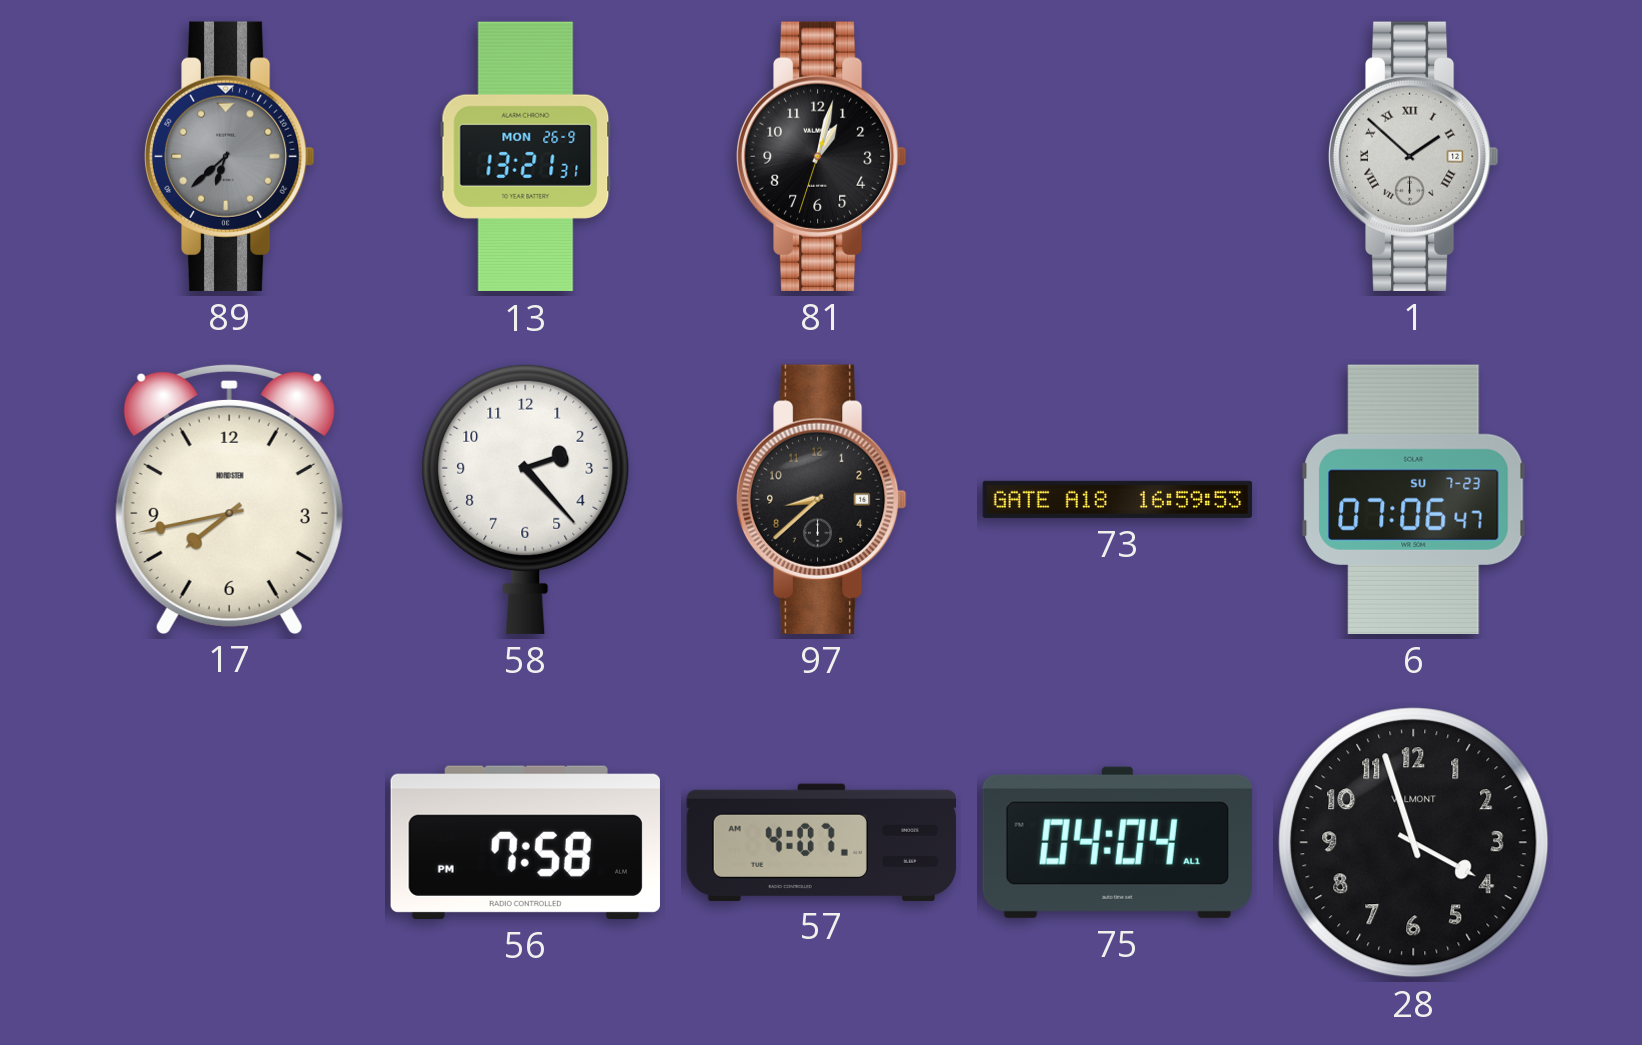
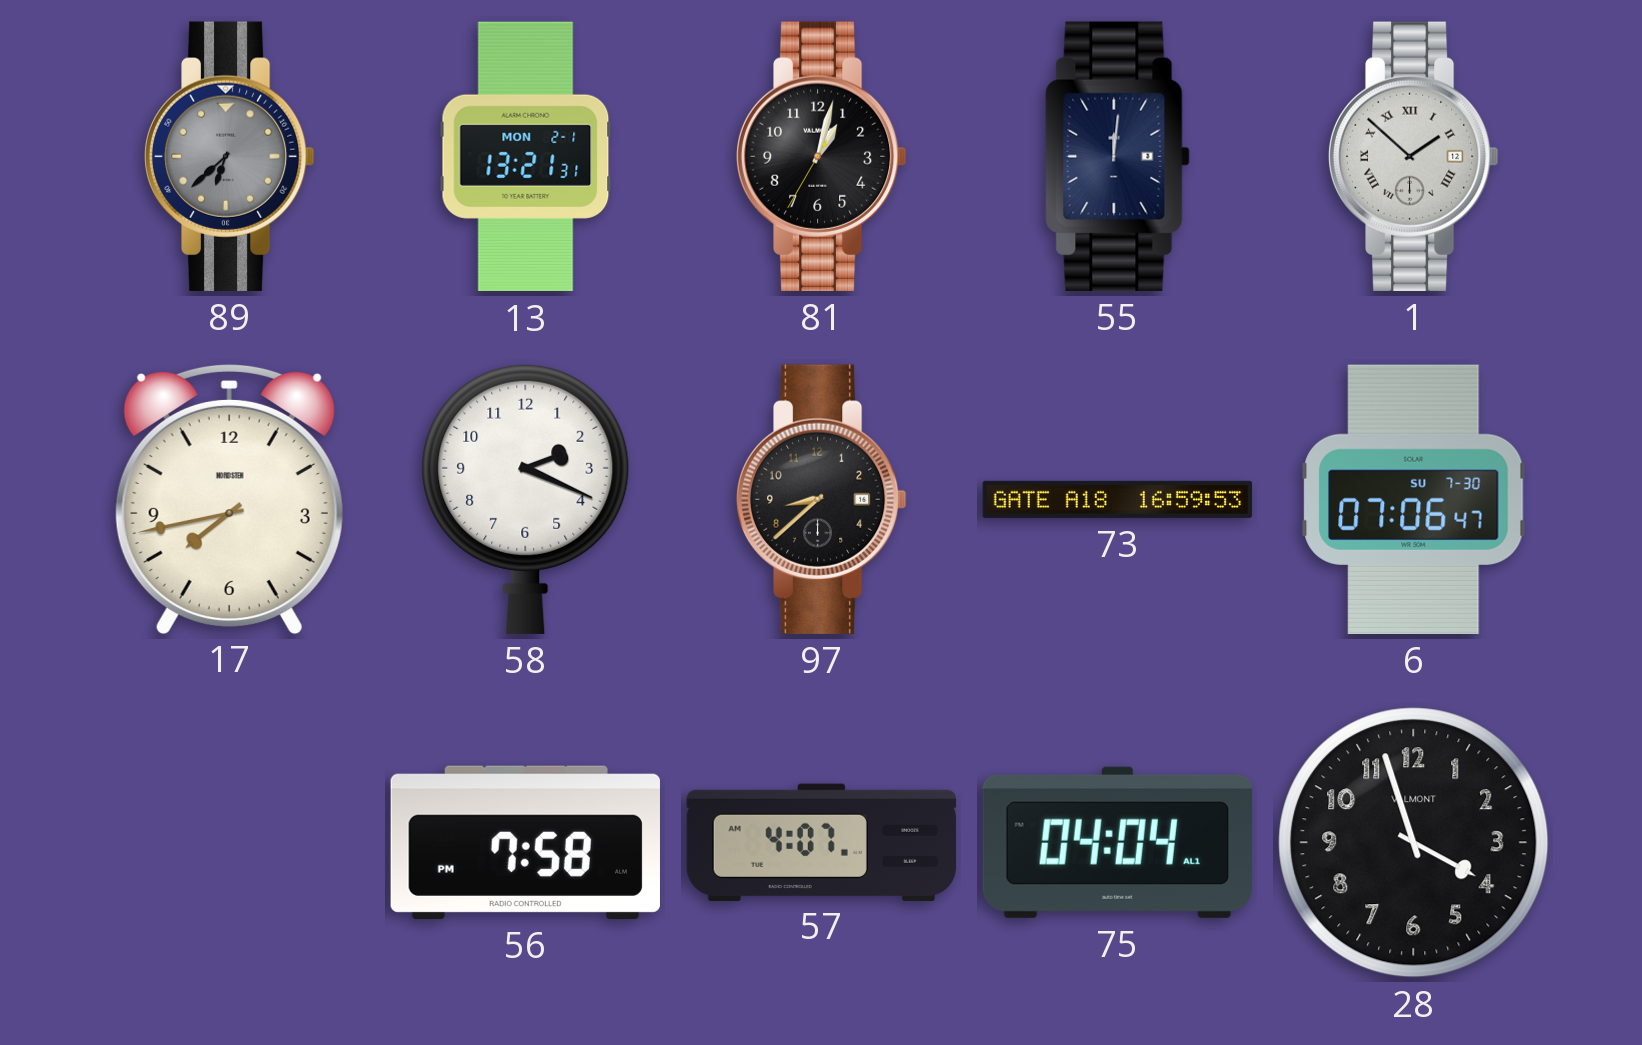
13 date: MON 26-9 -> MON 2-1
81: 1:02:33 -> 1:02:35
55: none -> 12:01
58: 2:23 -> 2:19
6 date: SU 7-23 -> SU 7-30
